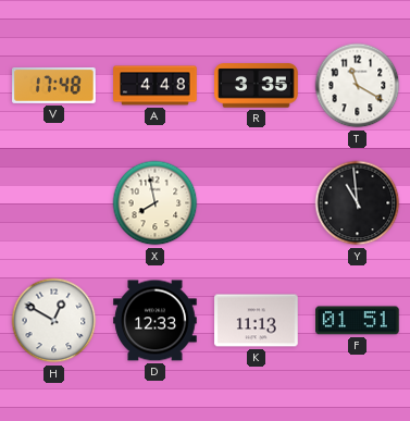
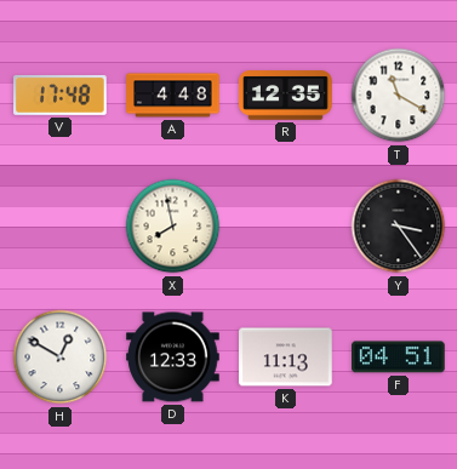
R: 3:35 -> 12:35
Y: 10:59 -> 3:24
F: 01:51 -> 04:51
